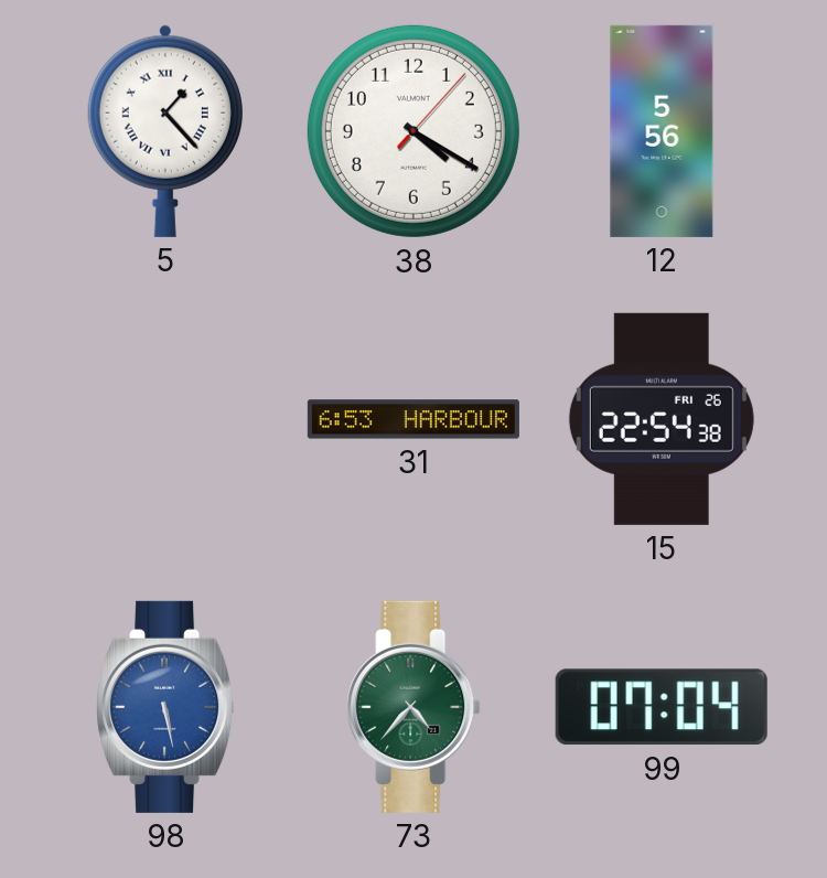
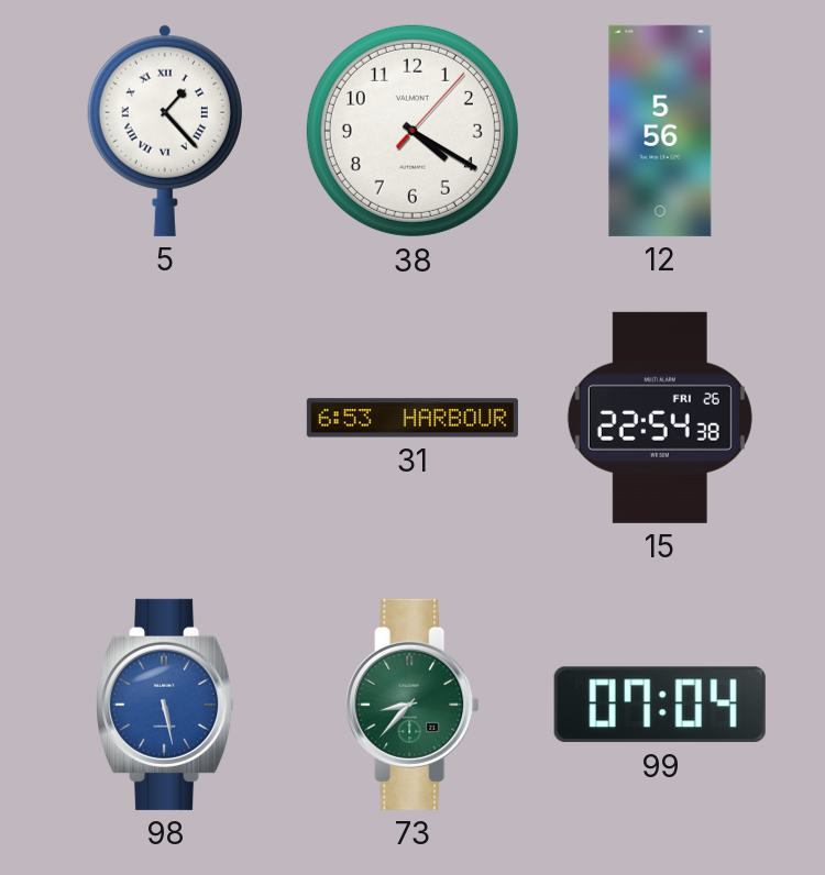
73: 4:37 -> 8:37
